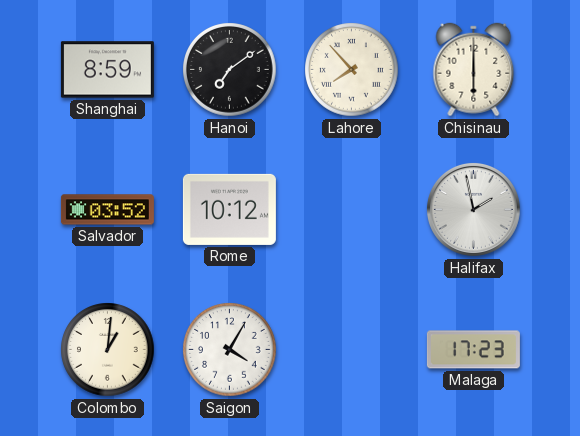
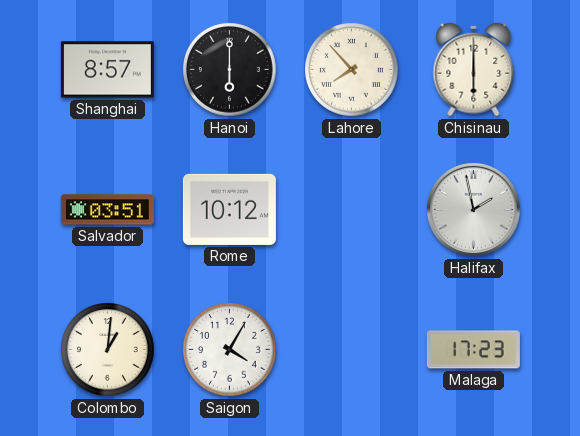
Shanghai: 8:59 -> 8:57
Hanoi: 7:09 -> 6:00
Salvador: 03:52 -> 03:51
